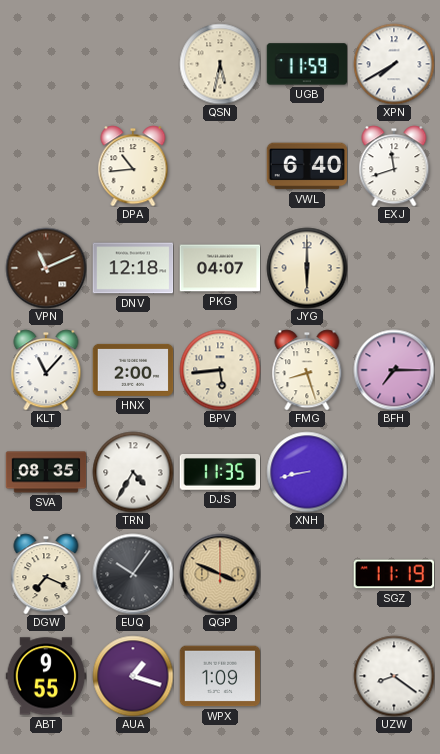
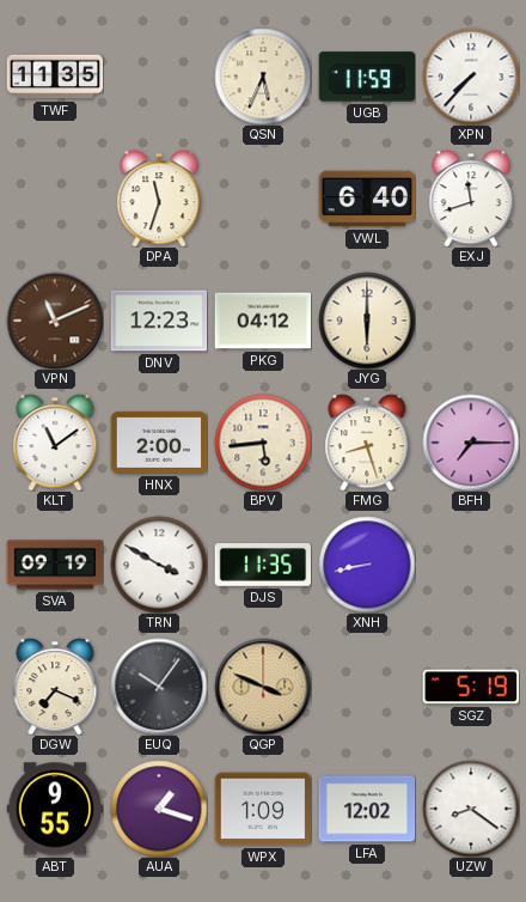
TWF: none -> 11:35
QSN: 5:32 -> 5:34
XPN: 7:40 -> 7:37
DPA: 10:44 -> 11:33
DNV: 12:18 -> 12:23
PKG: 04:07 -> 04:12
KLT: 11:07 -> 11:09
SVA: 08:35 -> 09:19
TRN: 4:35 -> 3:50
SGZ: 11:19 -> 5:19
LFA: none -> 12:02
